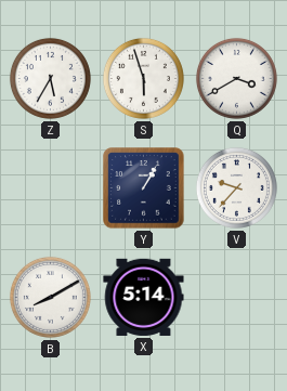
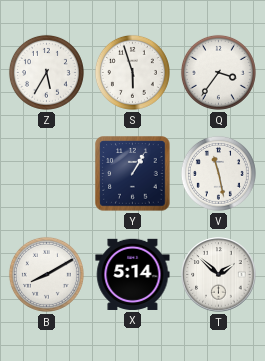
Q: 3:40 -> 3:36
V: 9:37 -> 11:28
T: none -> 1:52
